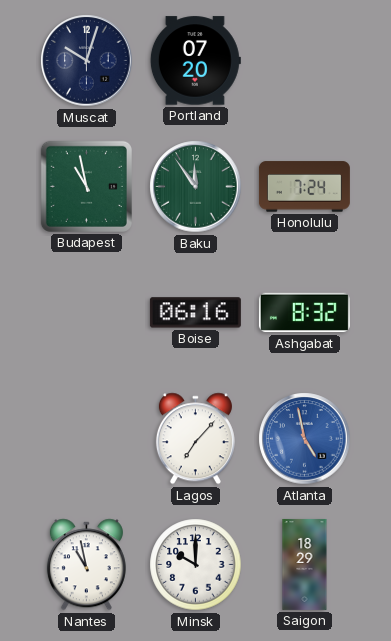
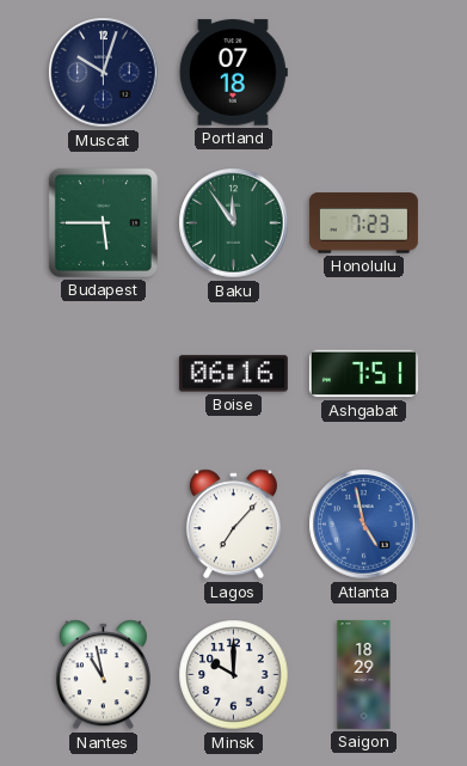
Portland: 07:20 -> 07:18
Budapest: 10:58 -> 5:45
Honolulu: 7:24 -> 7:23
Ashgabat: 8:32 -> 7:51
